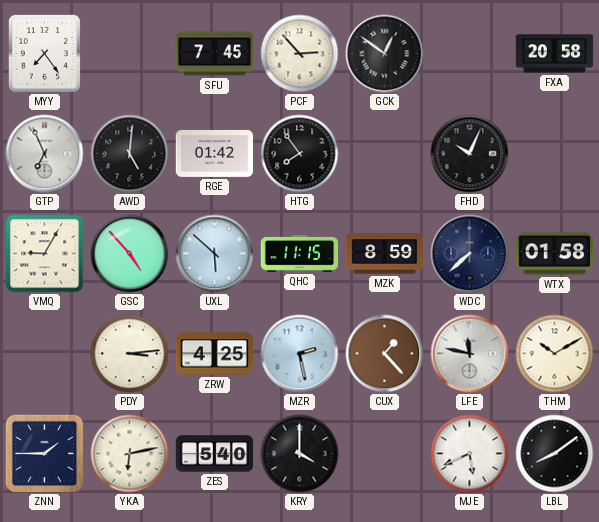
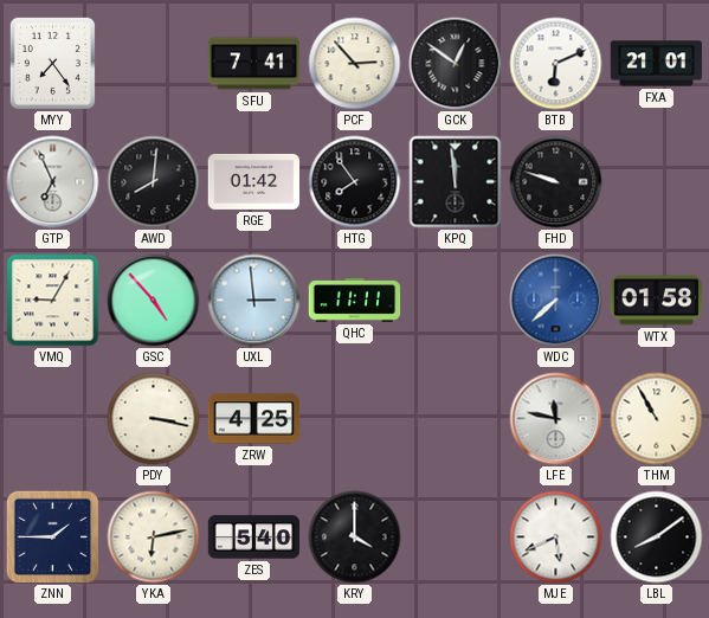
SFU: 7:45 -> 7:41
BTB: none -> 6:11
FXA: 20:58 -> 21:01
AWD: 5:01 -> 8:01
KPQ: none -> 11:59
FHD: 10:04 -> 9:48
UXL: 5:52 -> 2:59
QHC: 11:15 -> 11:11
MZK: 8:59 -> none
WDC dial: navy -> blue
PDY: 3:14 -> 3:17
MZR: 2:28 -> none
CUX: 1:23 -> none
THM: 10:10 -> 10:55
